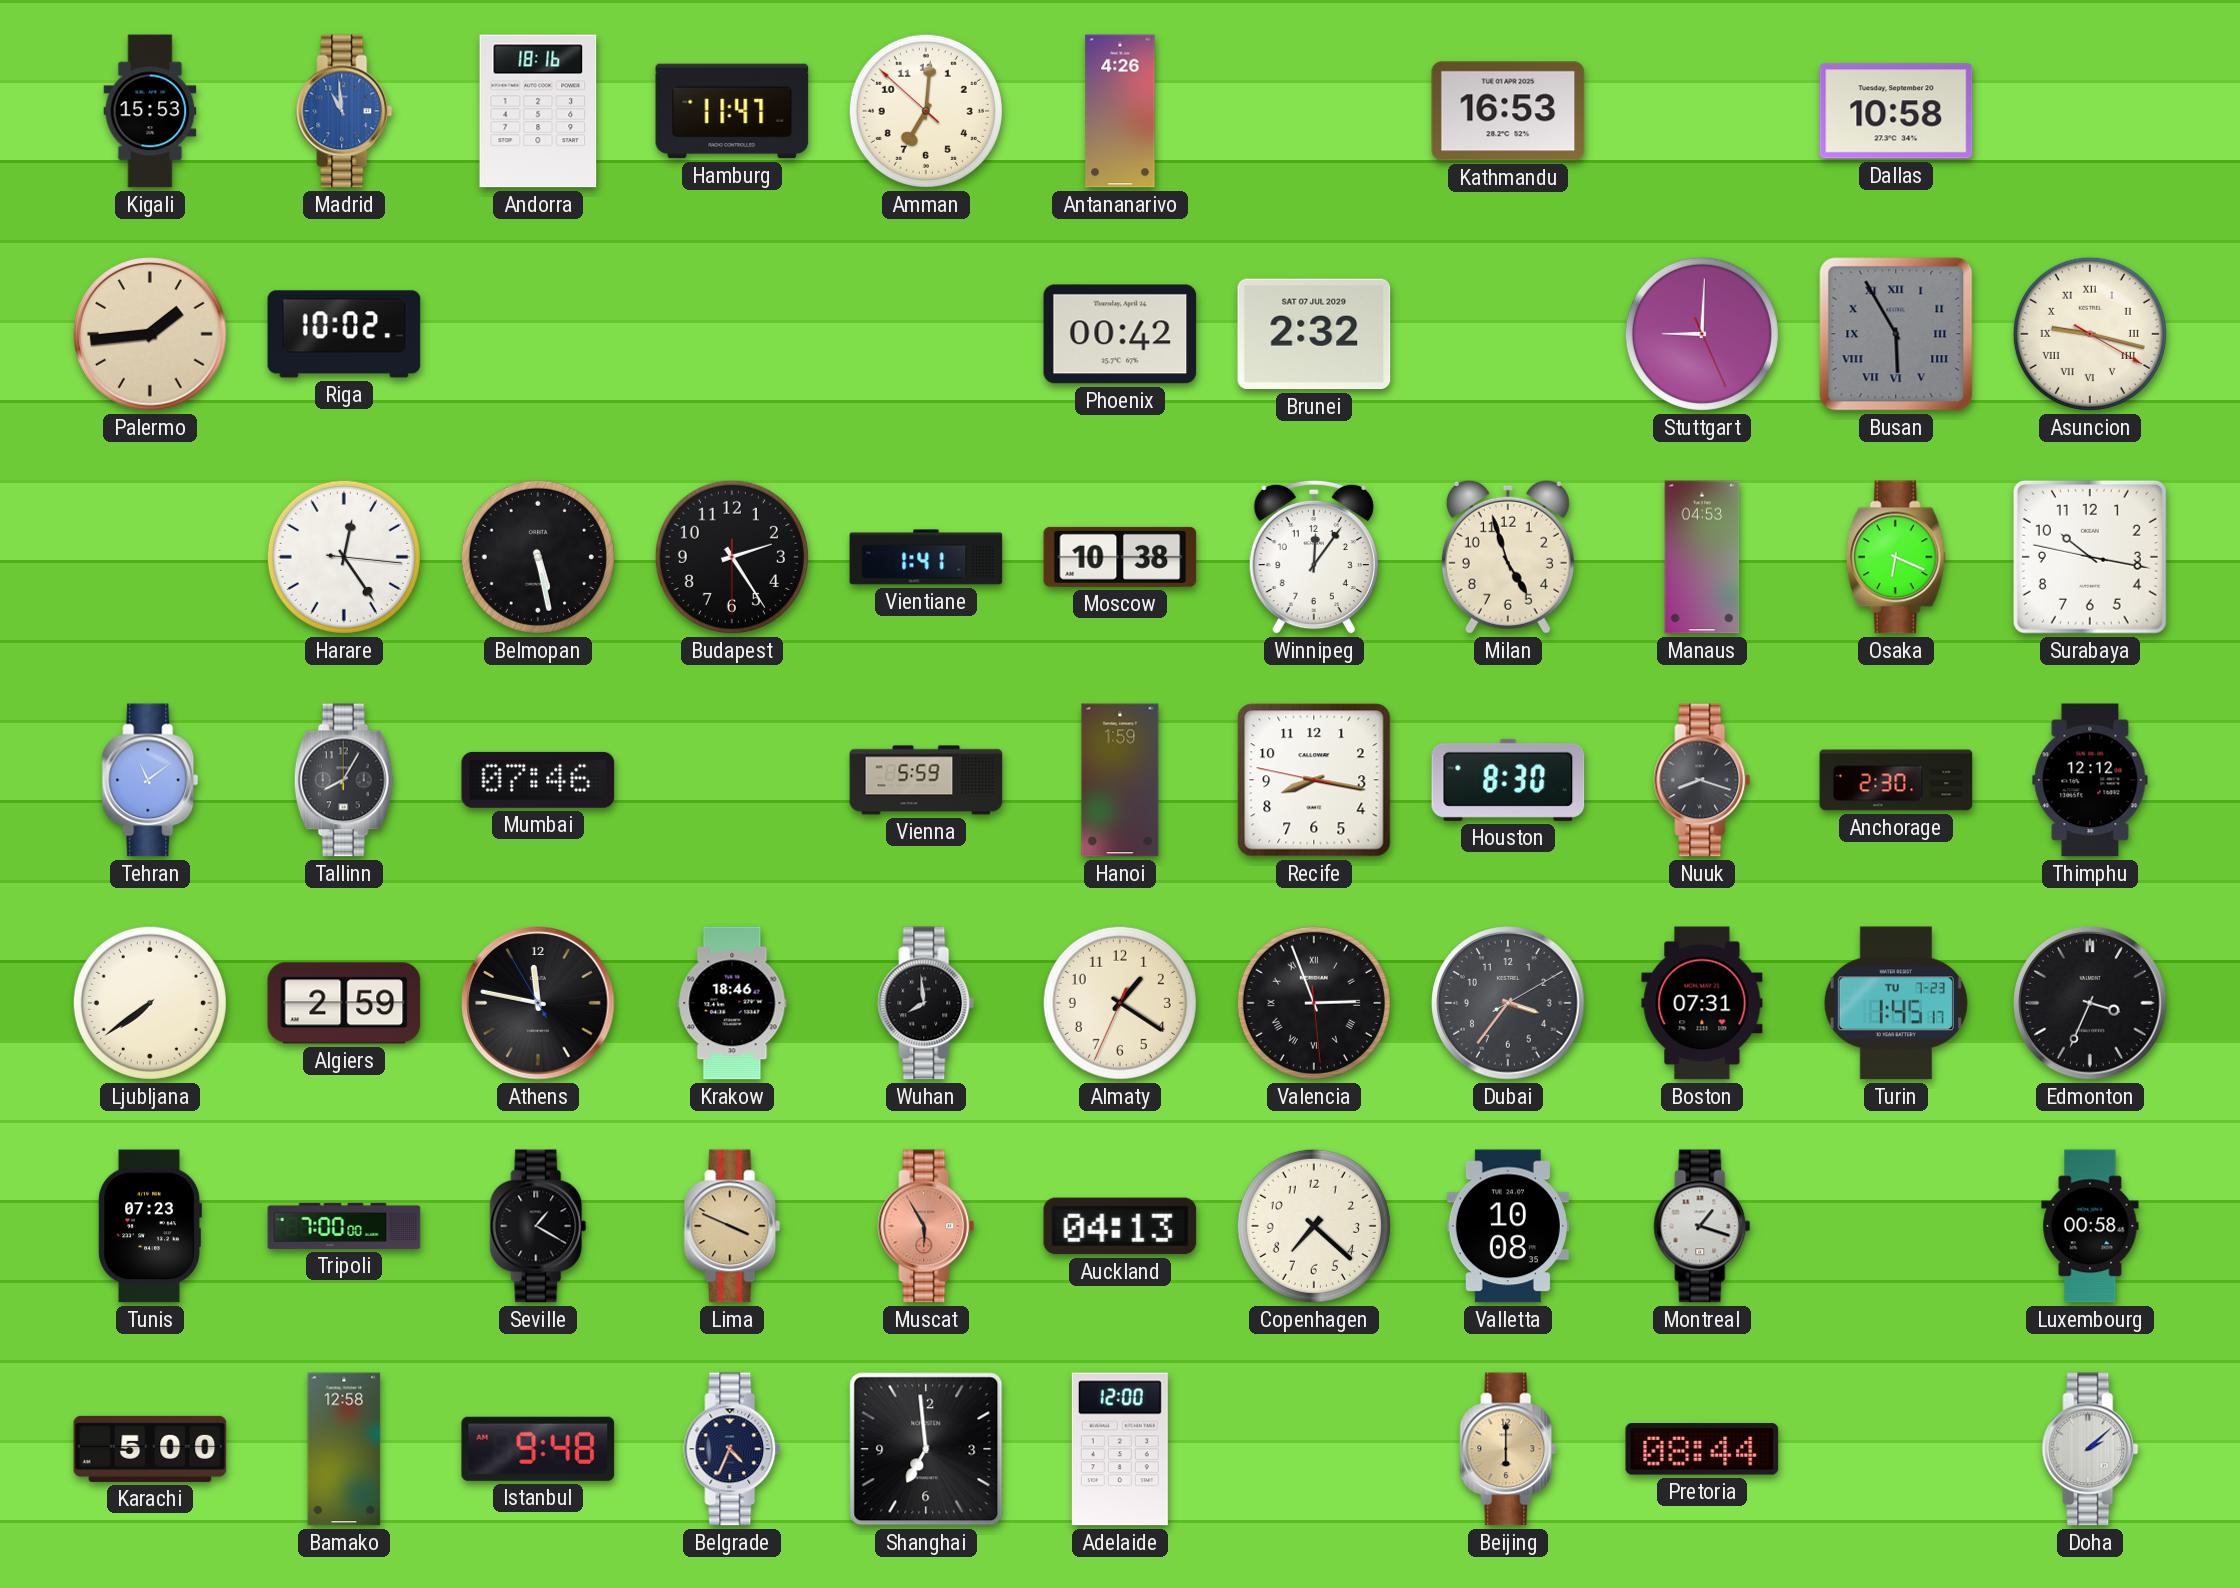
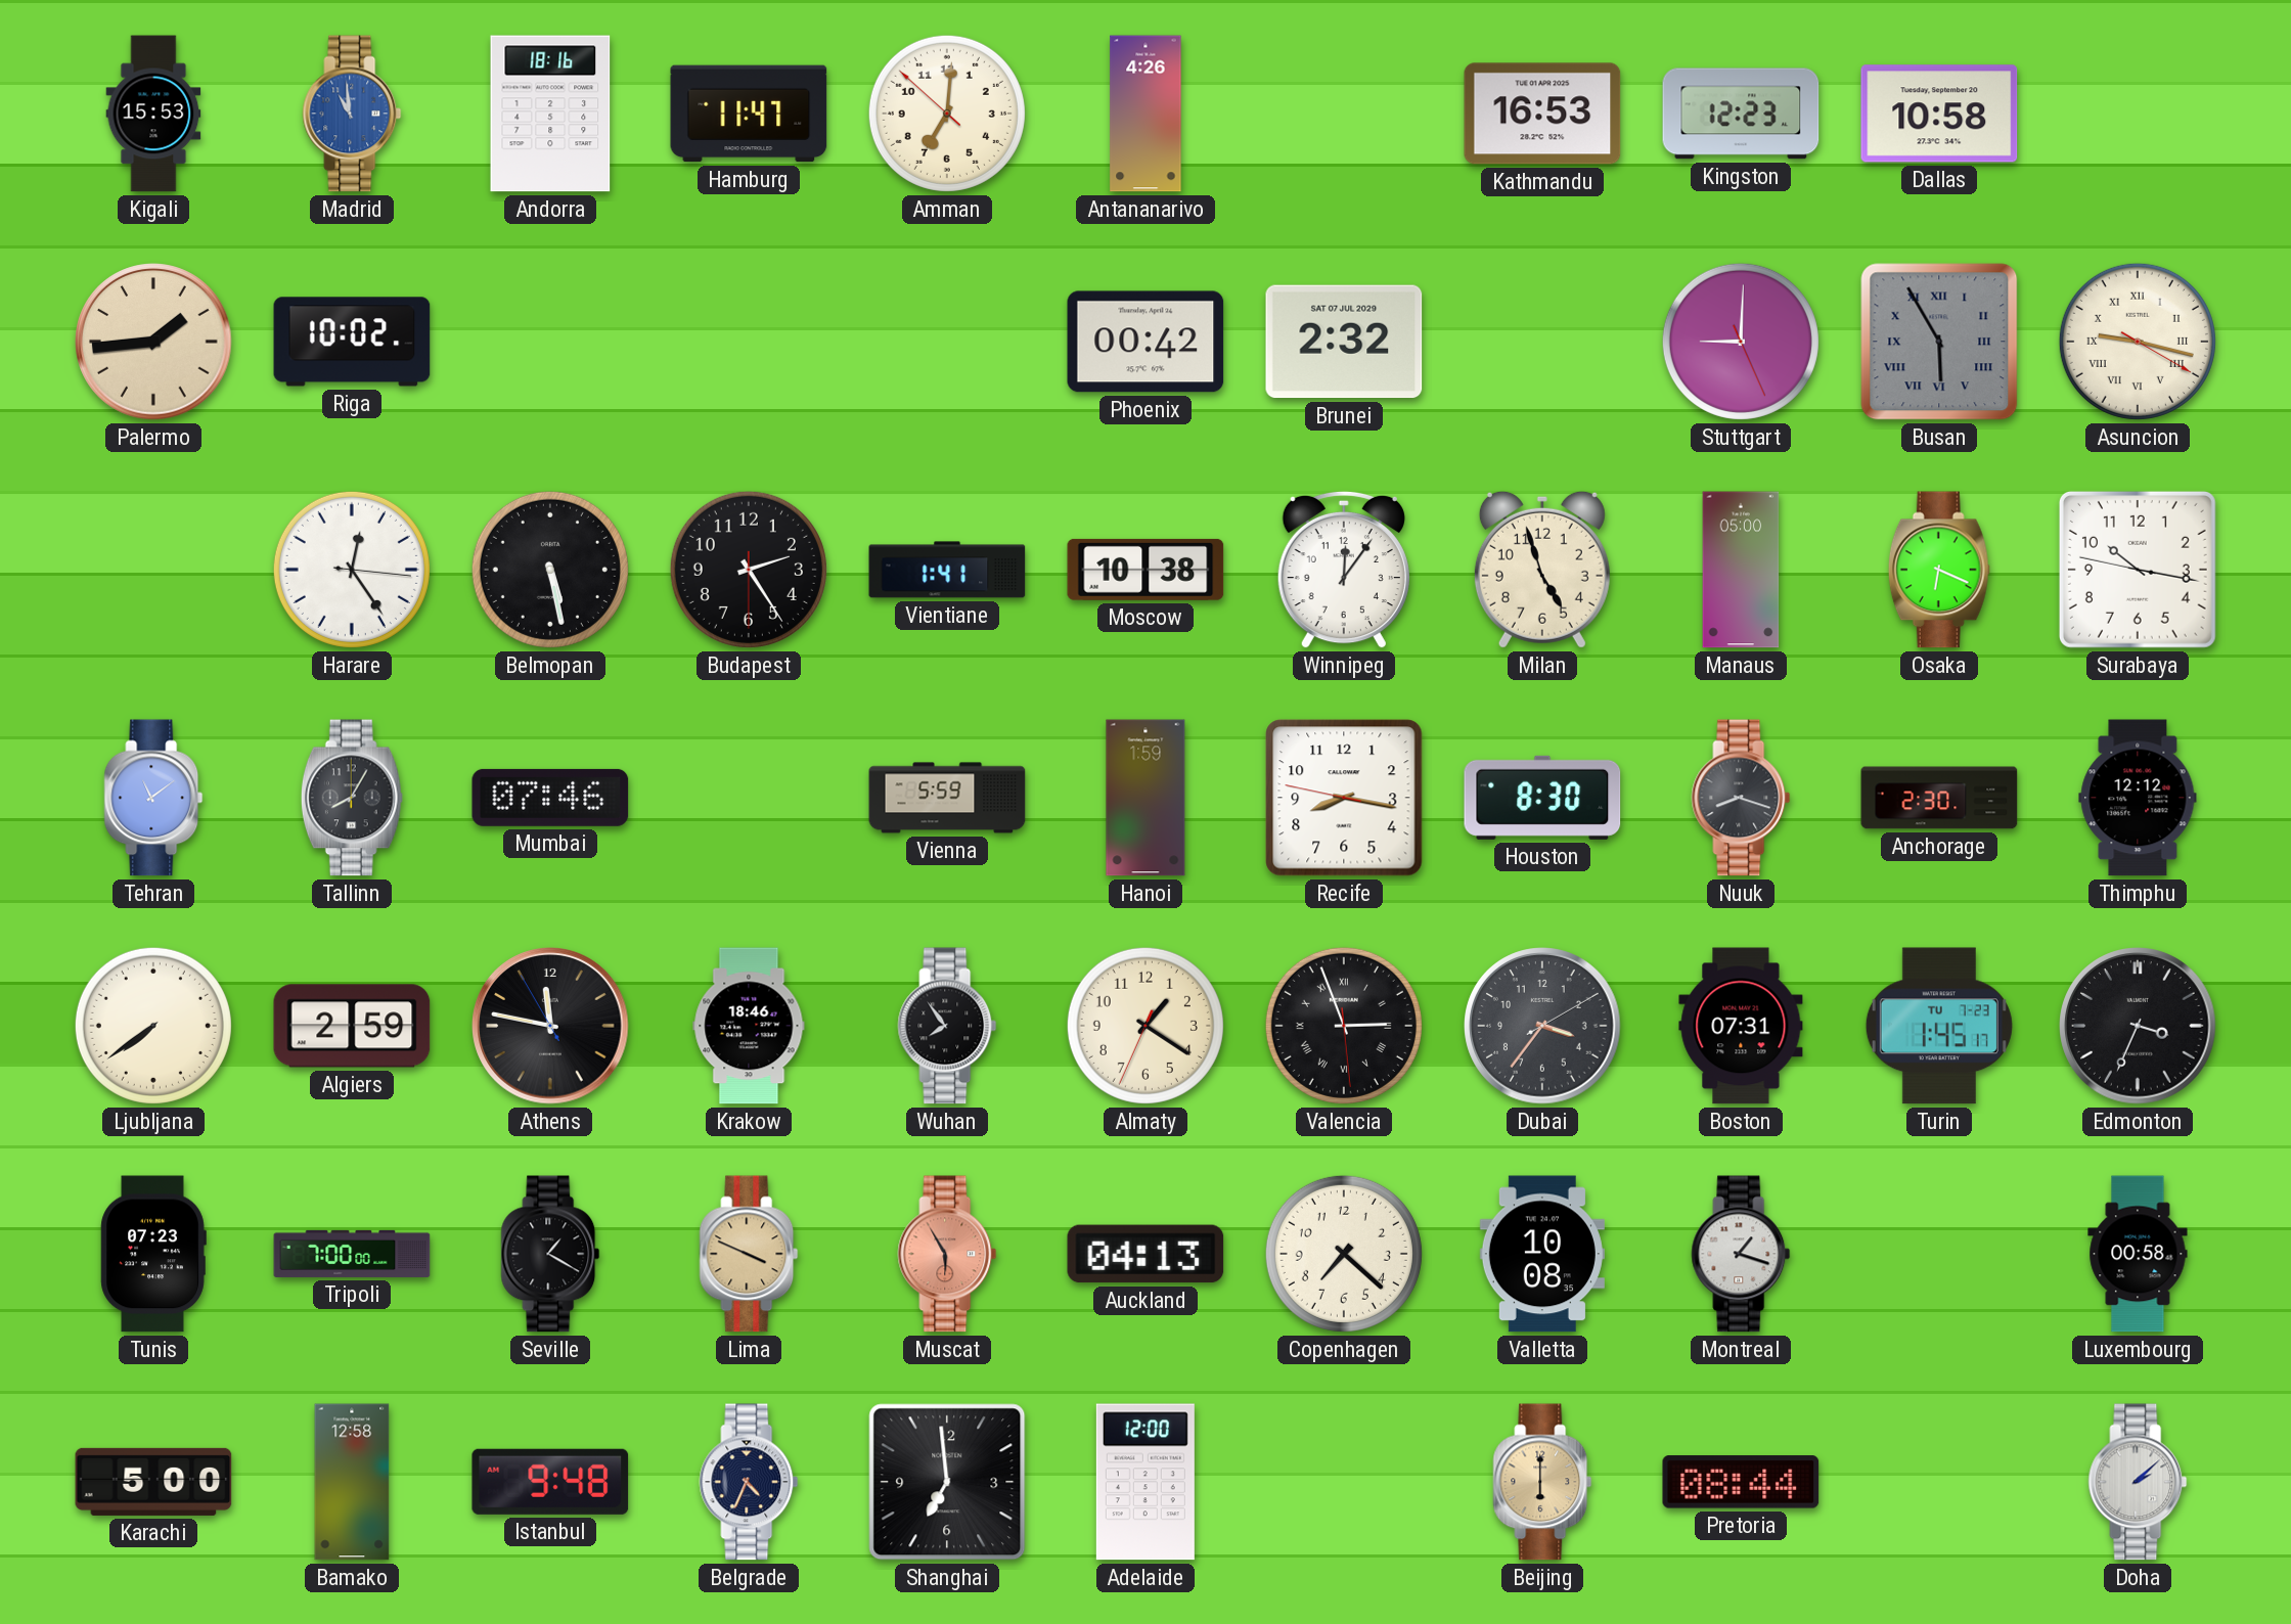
Kingston: none -> 12:23
Manaus: 04:53 -> 05:00
Wuhan: 7:59 -> 7:54
